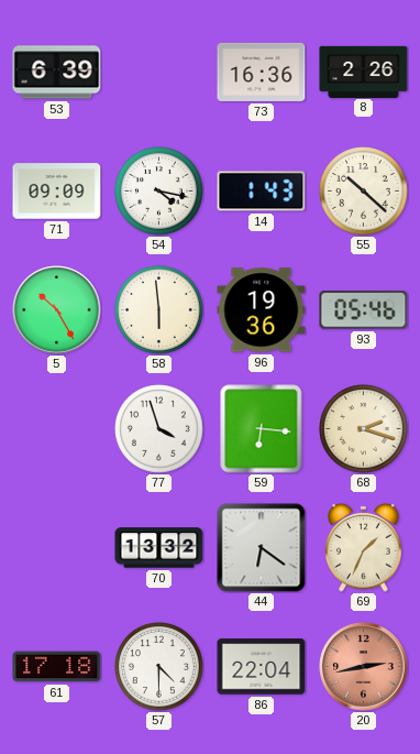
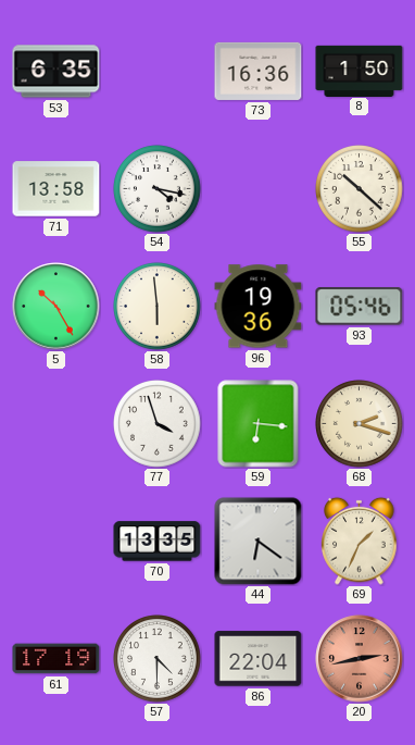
53: 6:39 -> 6:35
8: 2:26 -> 1:50
71: 09:09 -> 13:58
14: 1:43 -> none
70: 13:32 -> 13:35
61: 17:18 -> 17:19
